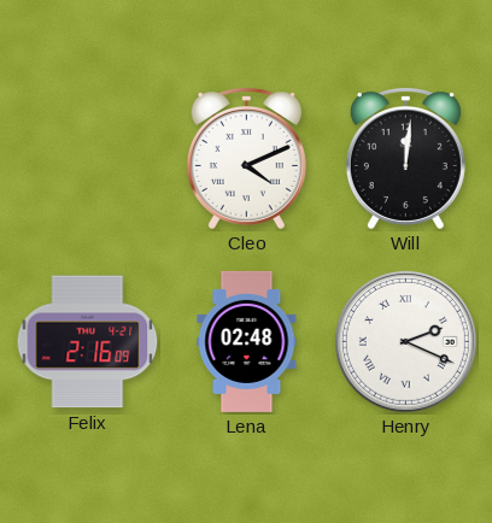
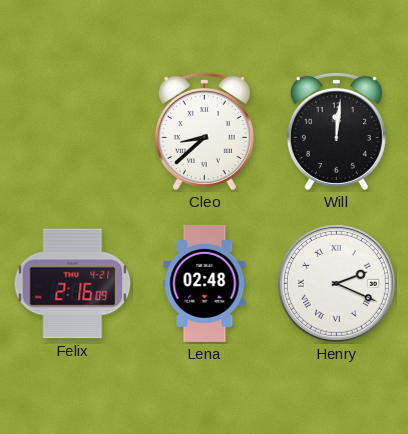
Cleo: 4:11 -> 8:38
